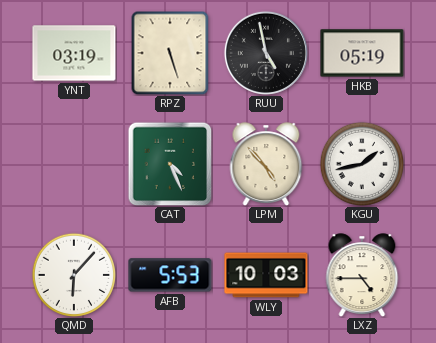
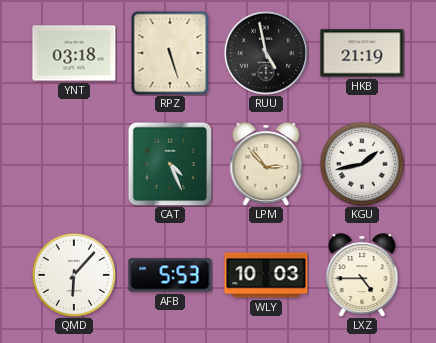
YNT: 03:19 -> 03:18
HKB: 05:19 -> 21:19
LPM: 4:53 -> 2:53
